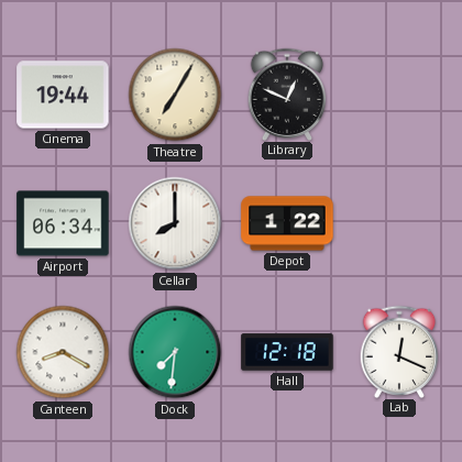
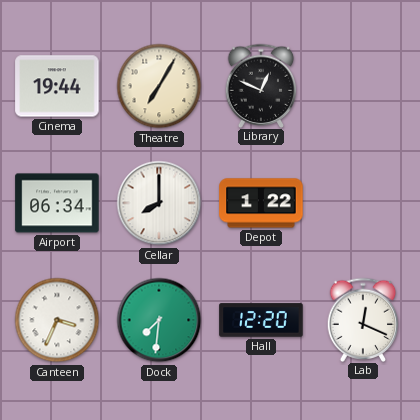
Canteen: 8:20 -> 3:34
Hall: 12:18 -> 12:20
